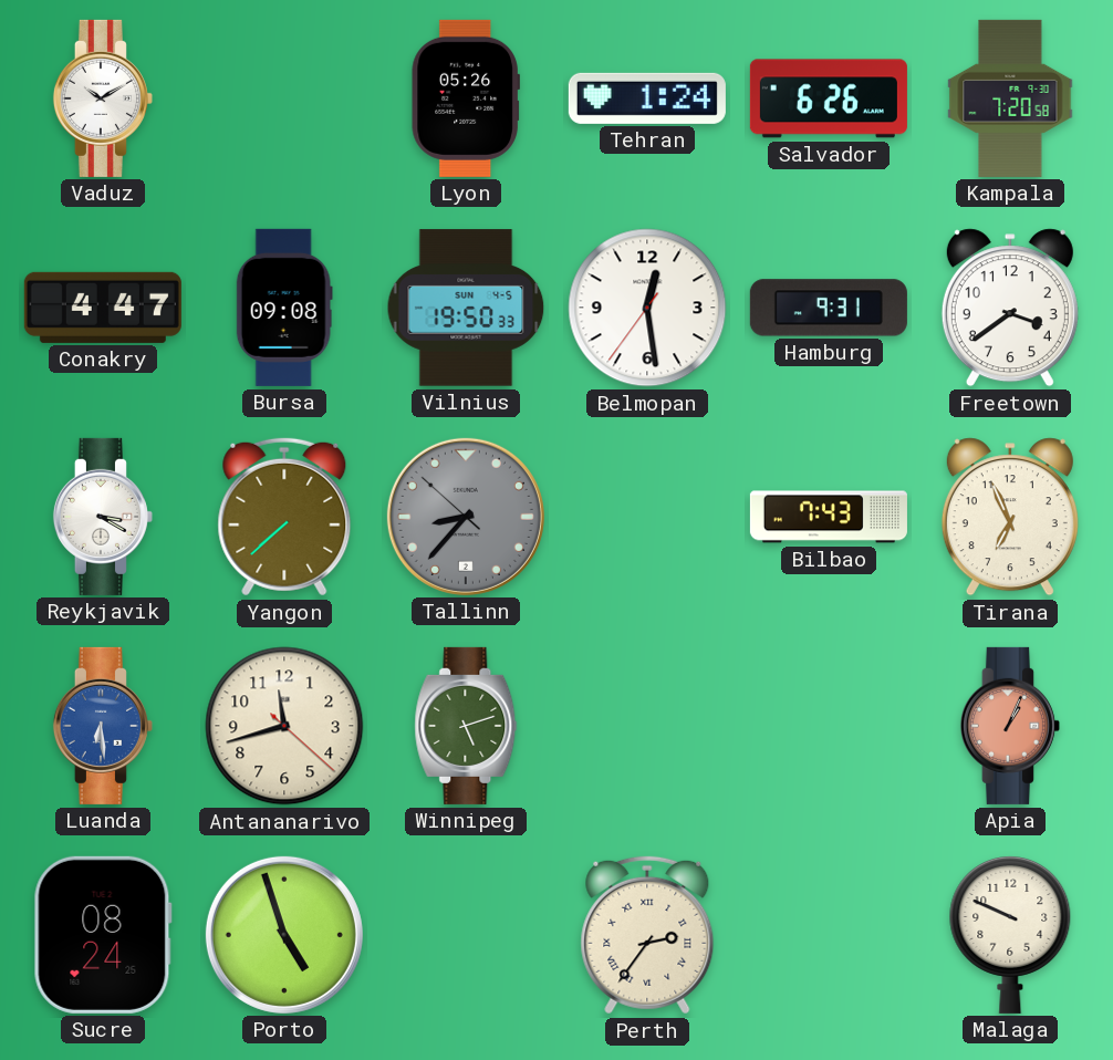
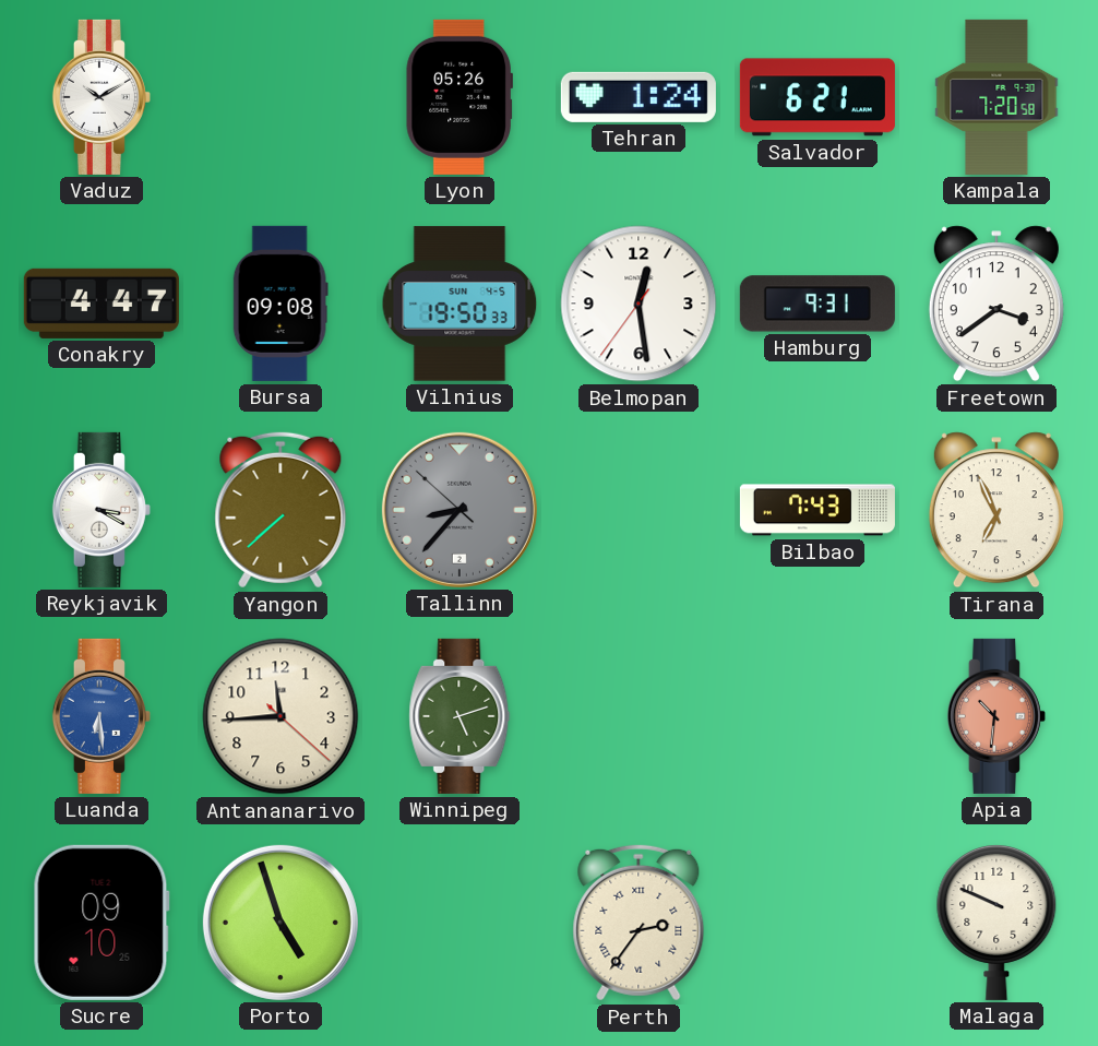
Salvador: 6:26 -> 6:21
Antananarivo: 11:42 -> 11:44
Apia: 1:04 -> 10:31
Sucre: 08:24 -> 09:10
